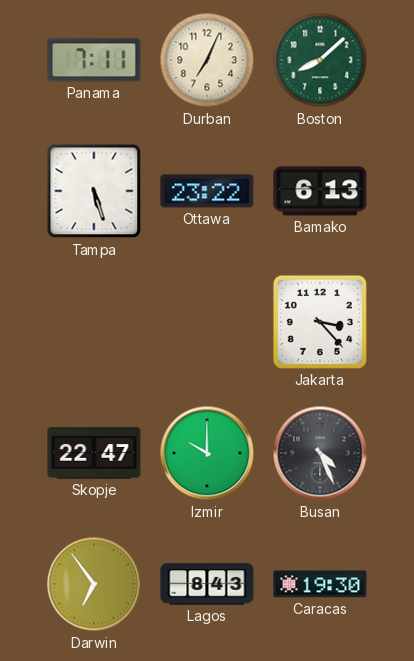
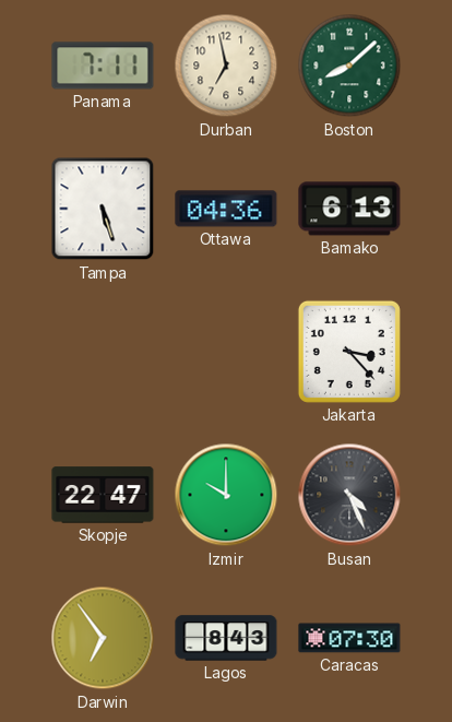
Durban: 7:04 -> 6:58
Ottawa: 23:22 -> 04:36
Caracas: 19:30 -> 07:30
